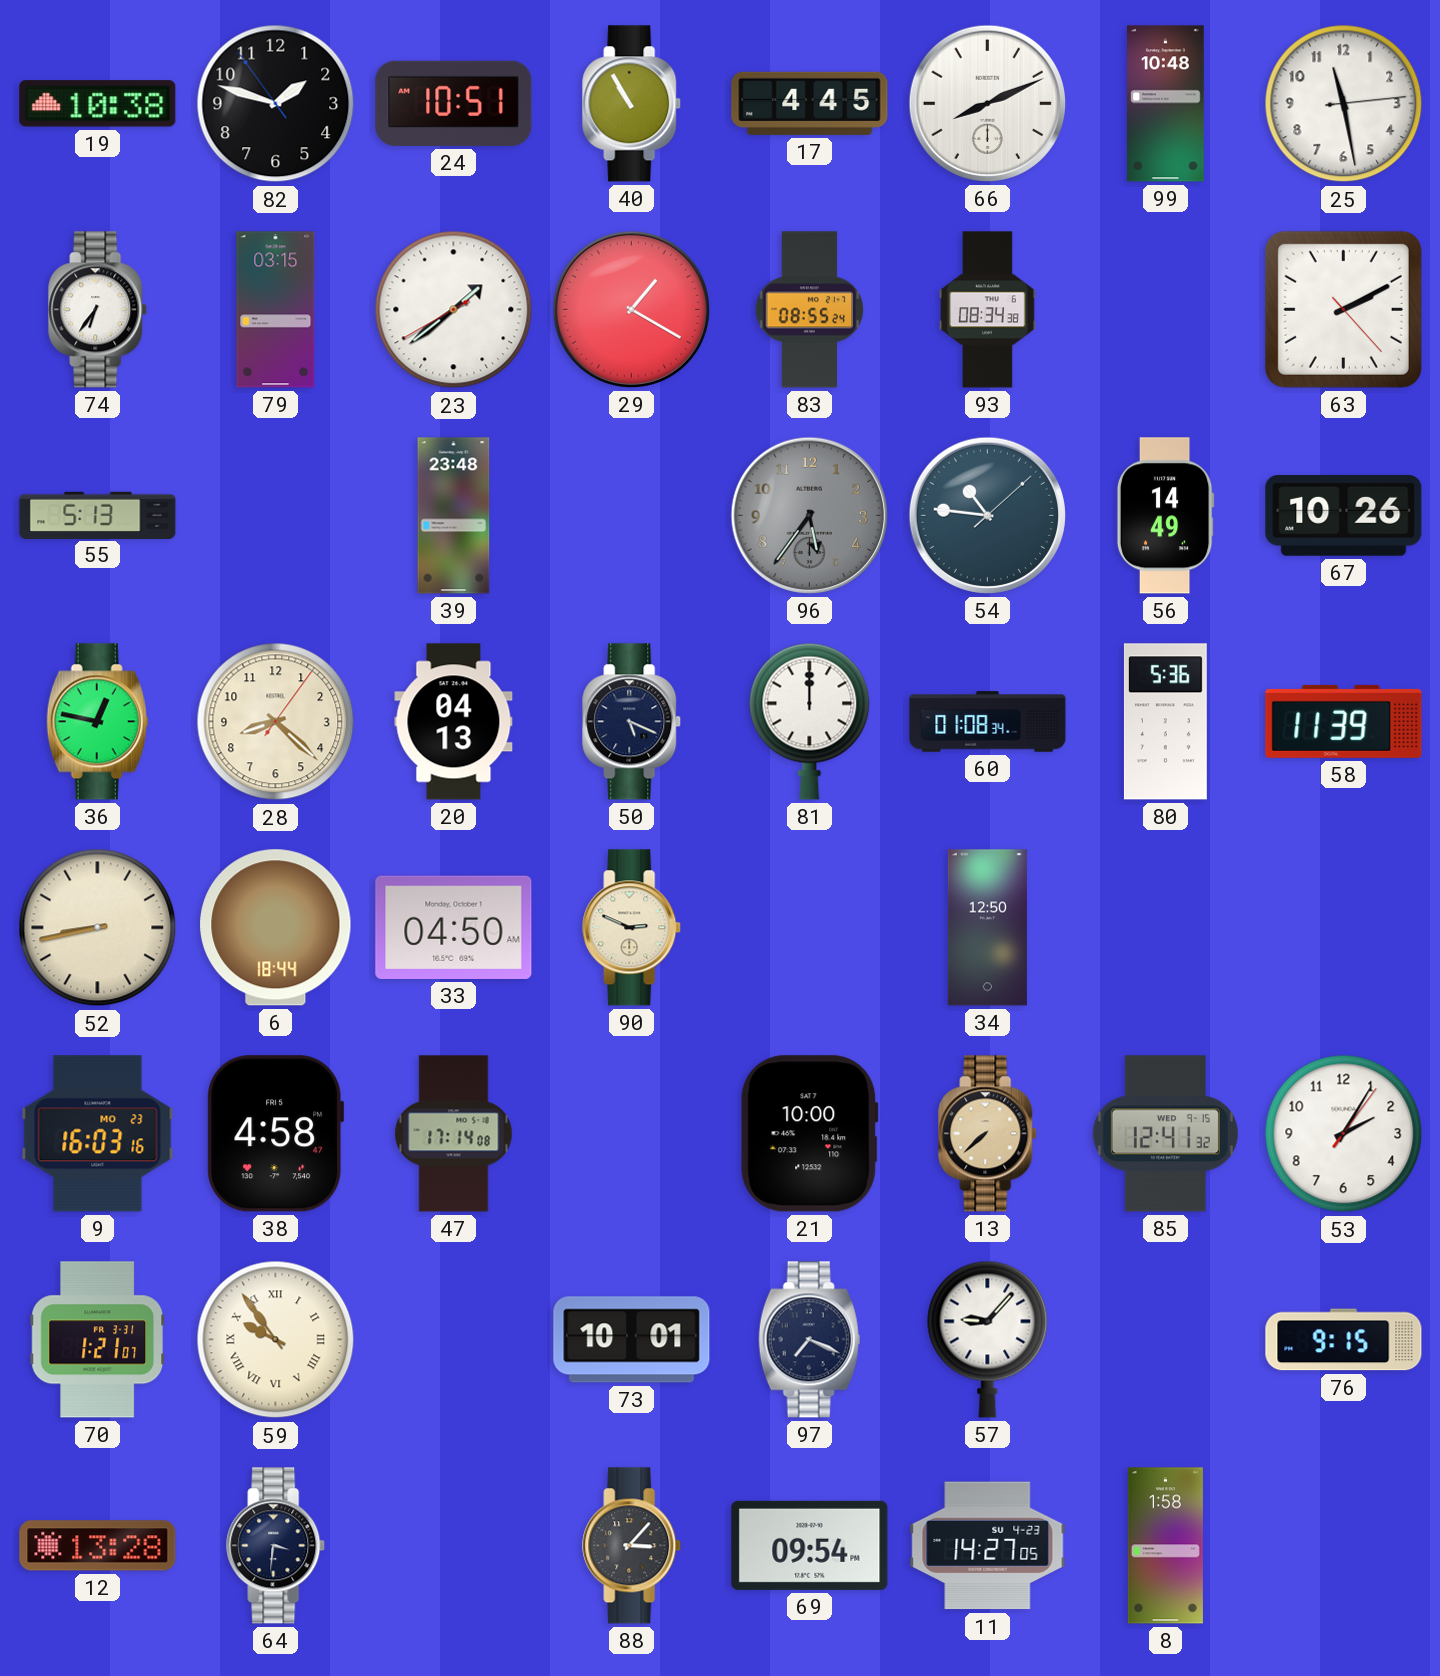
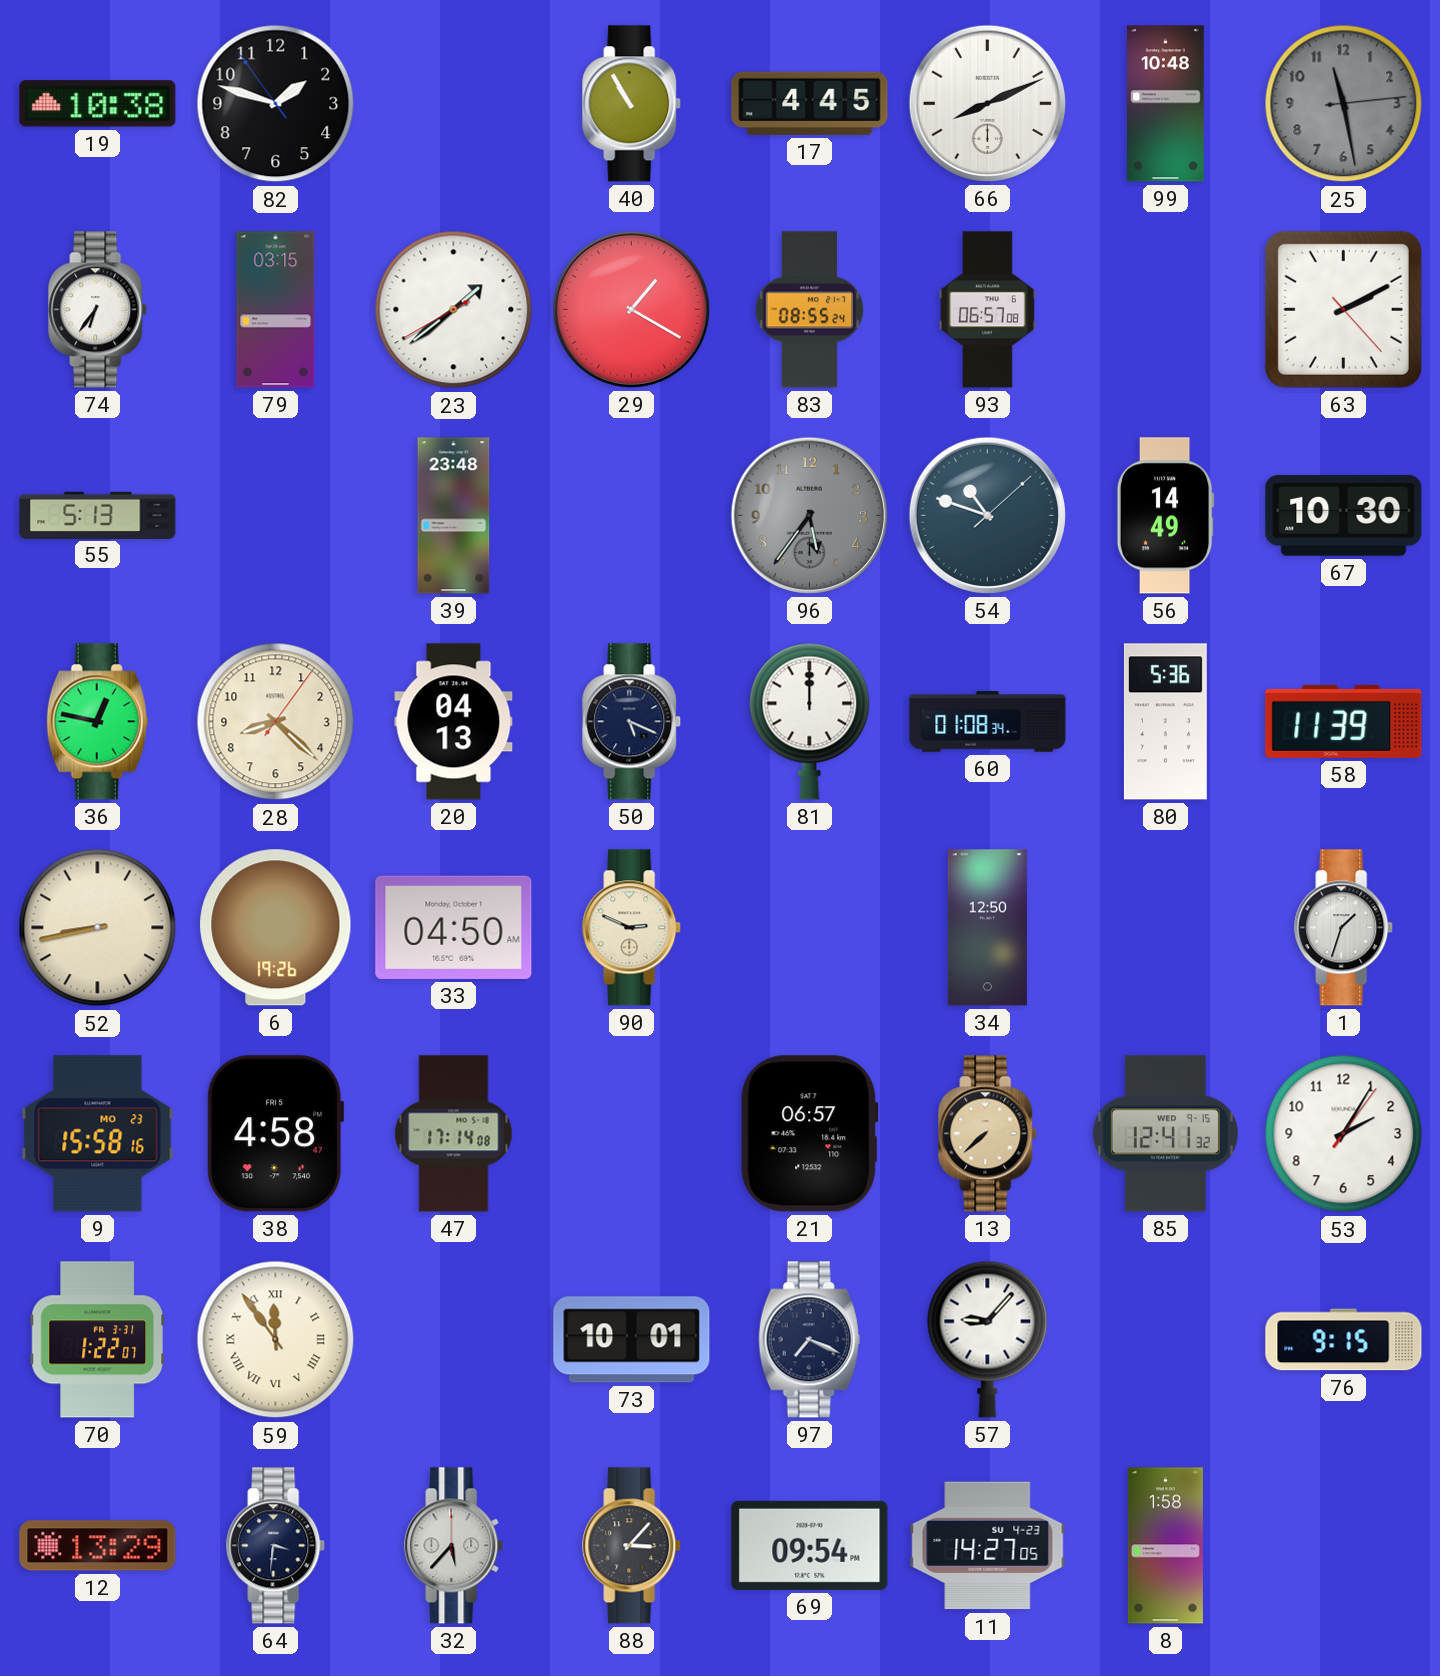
24: 10:51 -> none
25 dial: white -> grey
93: 08:34 -> 06:57
54: 10:46 -> 10:48
67: 10:26 -> 10:30
6: 18:44 -> 19:26
1: none -> 1:33
9: 16:03 -> 15:58
21: 10:00 -> 06:57
70: 1:21 -> 1:22
59: 9:54 -> 11:54
12: 13:28 -> 13:29
32: none -> 5:37
